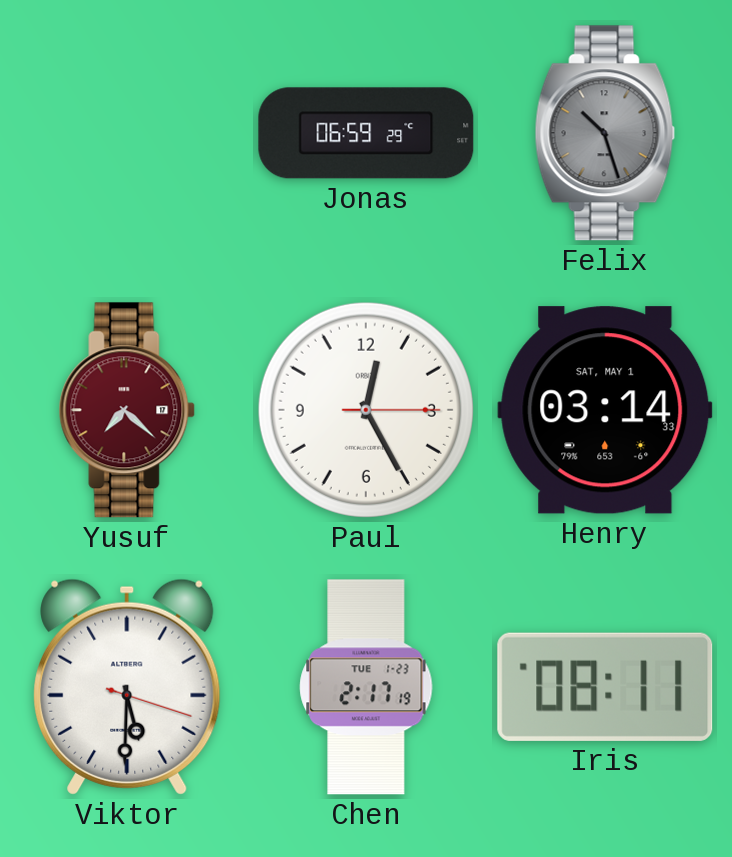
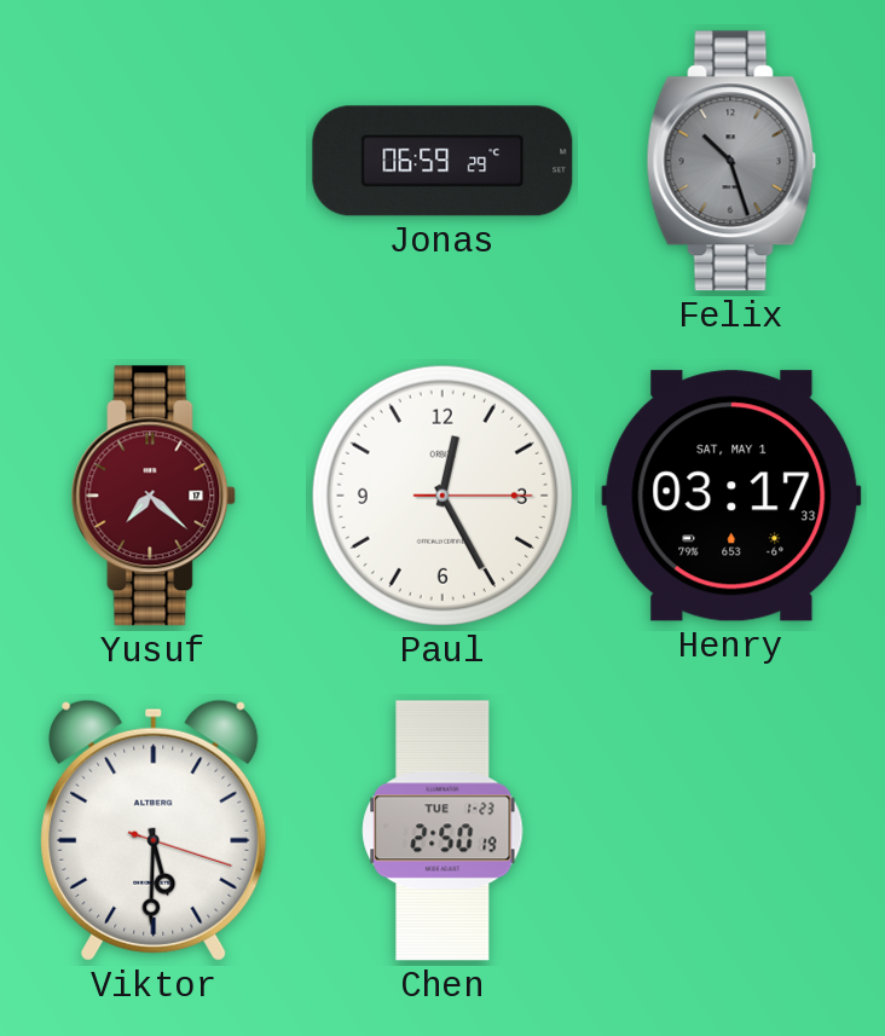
Henry: 03:14 -> 03:17
Chen: 2:17 -> 2:50
Iris: 08:11 -> none
